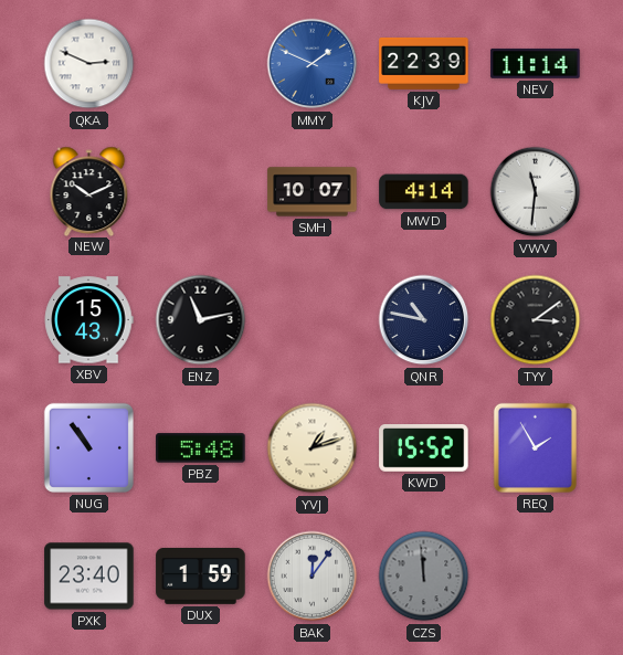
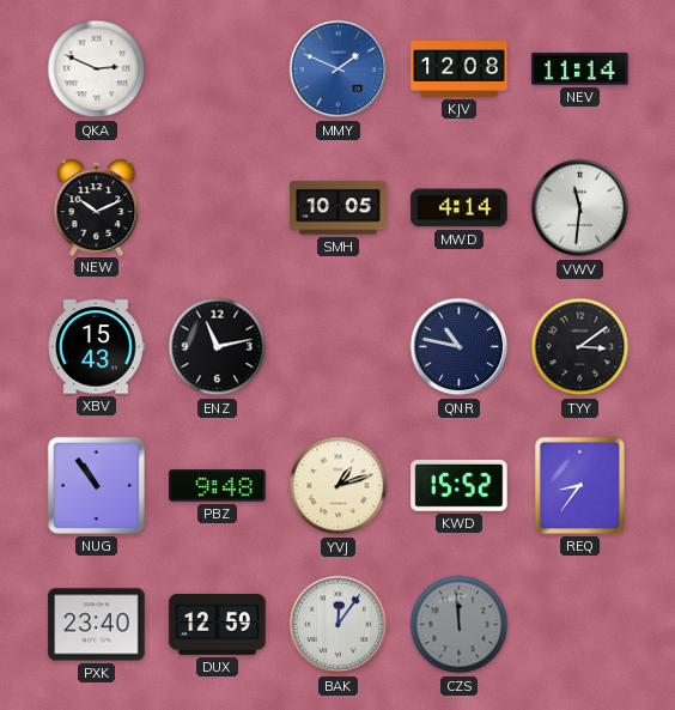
KJV: 22:39 -> 12:08
SMH: 10:07 -> 10:05
PBZ: 5:48 -> 9:48
REQ: 1:55 -> 8:36
DUX: 1:59 -> 12:59
